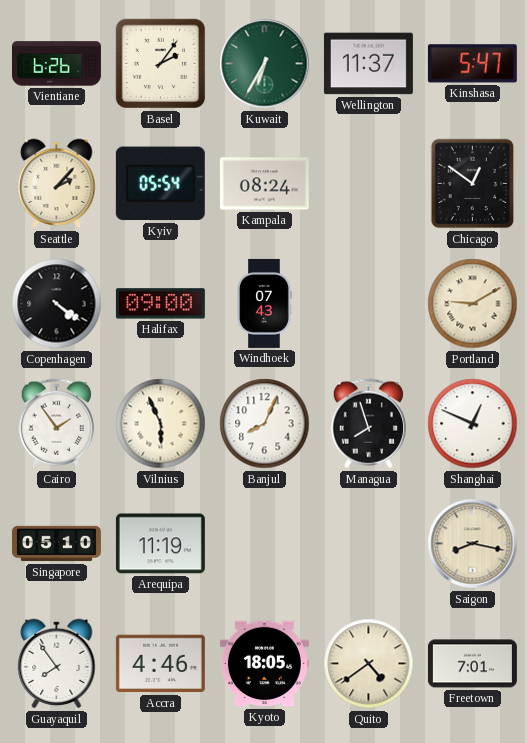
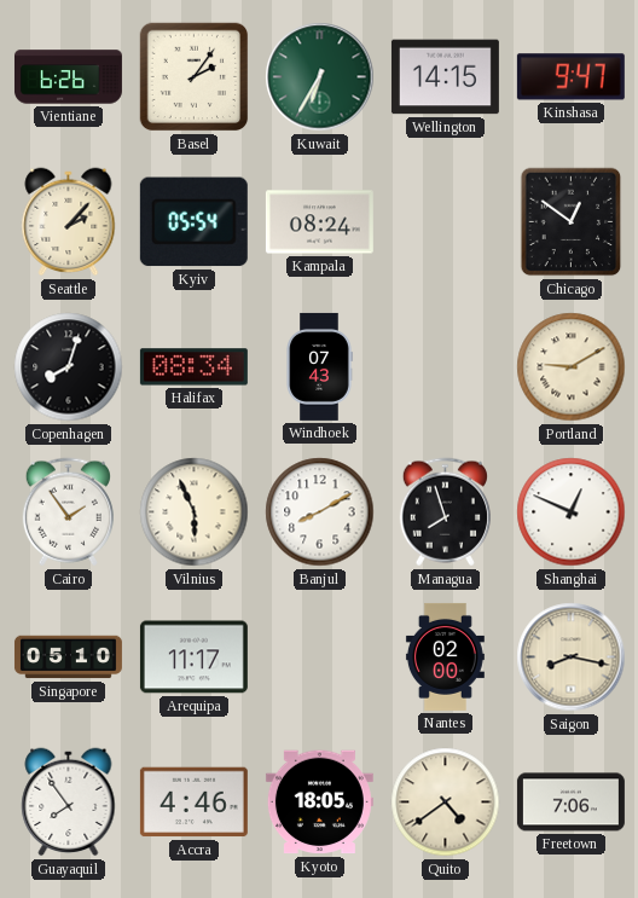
Wellington: 11:37 -> 14:15
Kinshasa: 5:47 -> 9:47
Copenhagen: 4:21 -> 8:03
Halifax: 09:00 -> 08:34
Banjul: 8:04 -> 8:10
Arequipa: 11:19 -> 11:17
Nantes: none -> 02:00
Freetown: 7:01 -> 7:06
